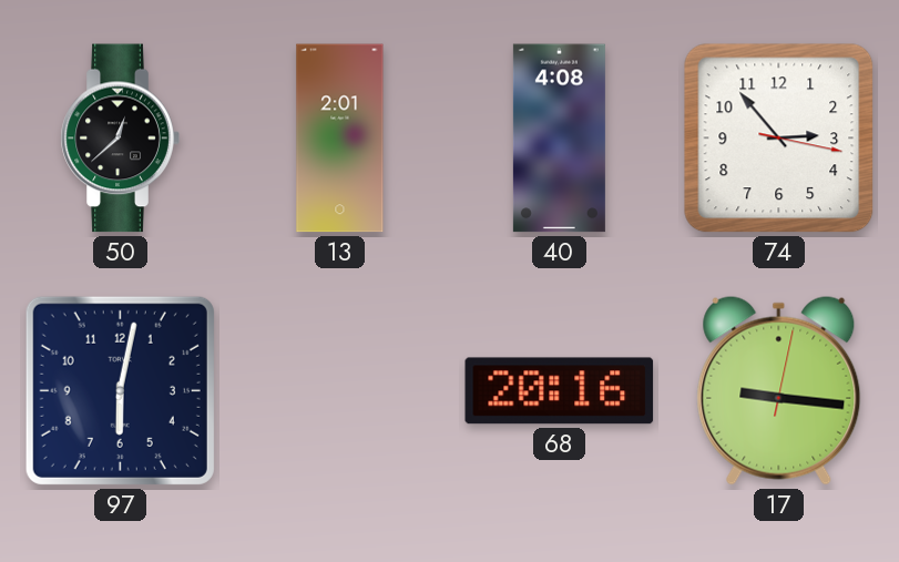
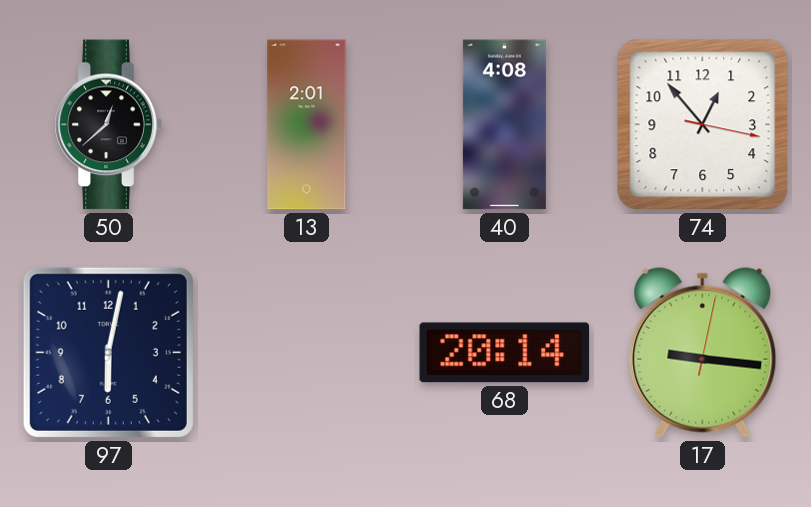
74: 2:53 -> 12:53
68: 20:16 -> 20:14
